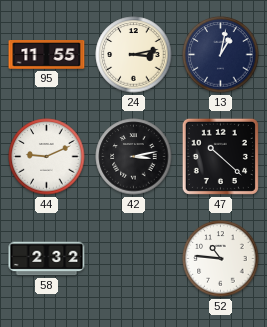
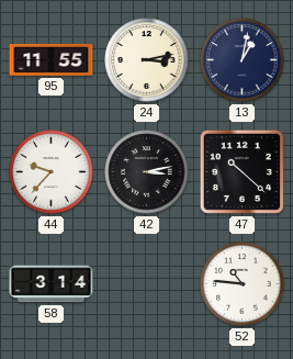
44: 9:11 -> 9:37
58: 2:32 -> 3:14
